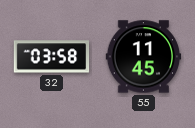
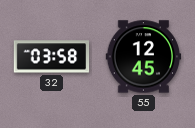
55: 11:45 -> 12:45
